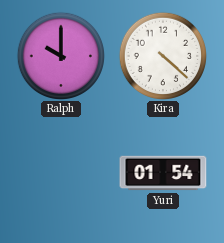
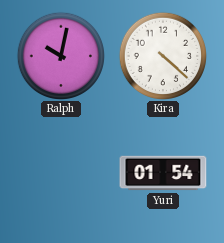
Ralph: 10:00 -> 10:02
